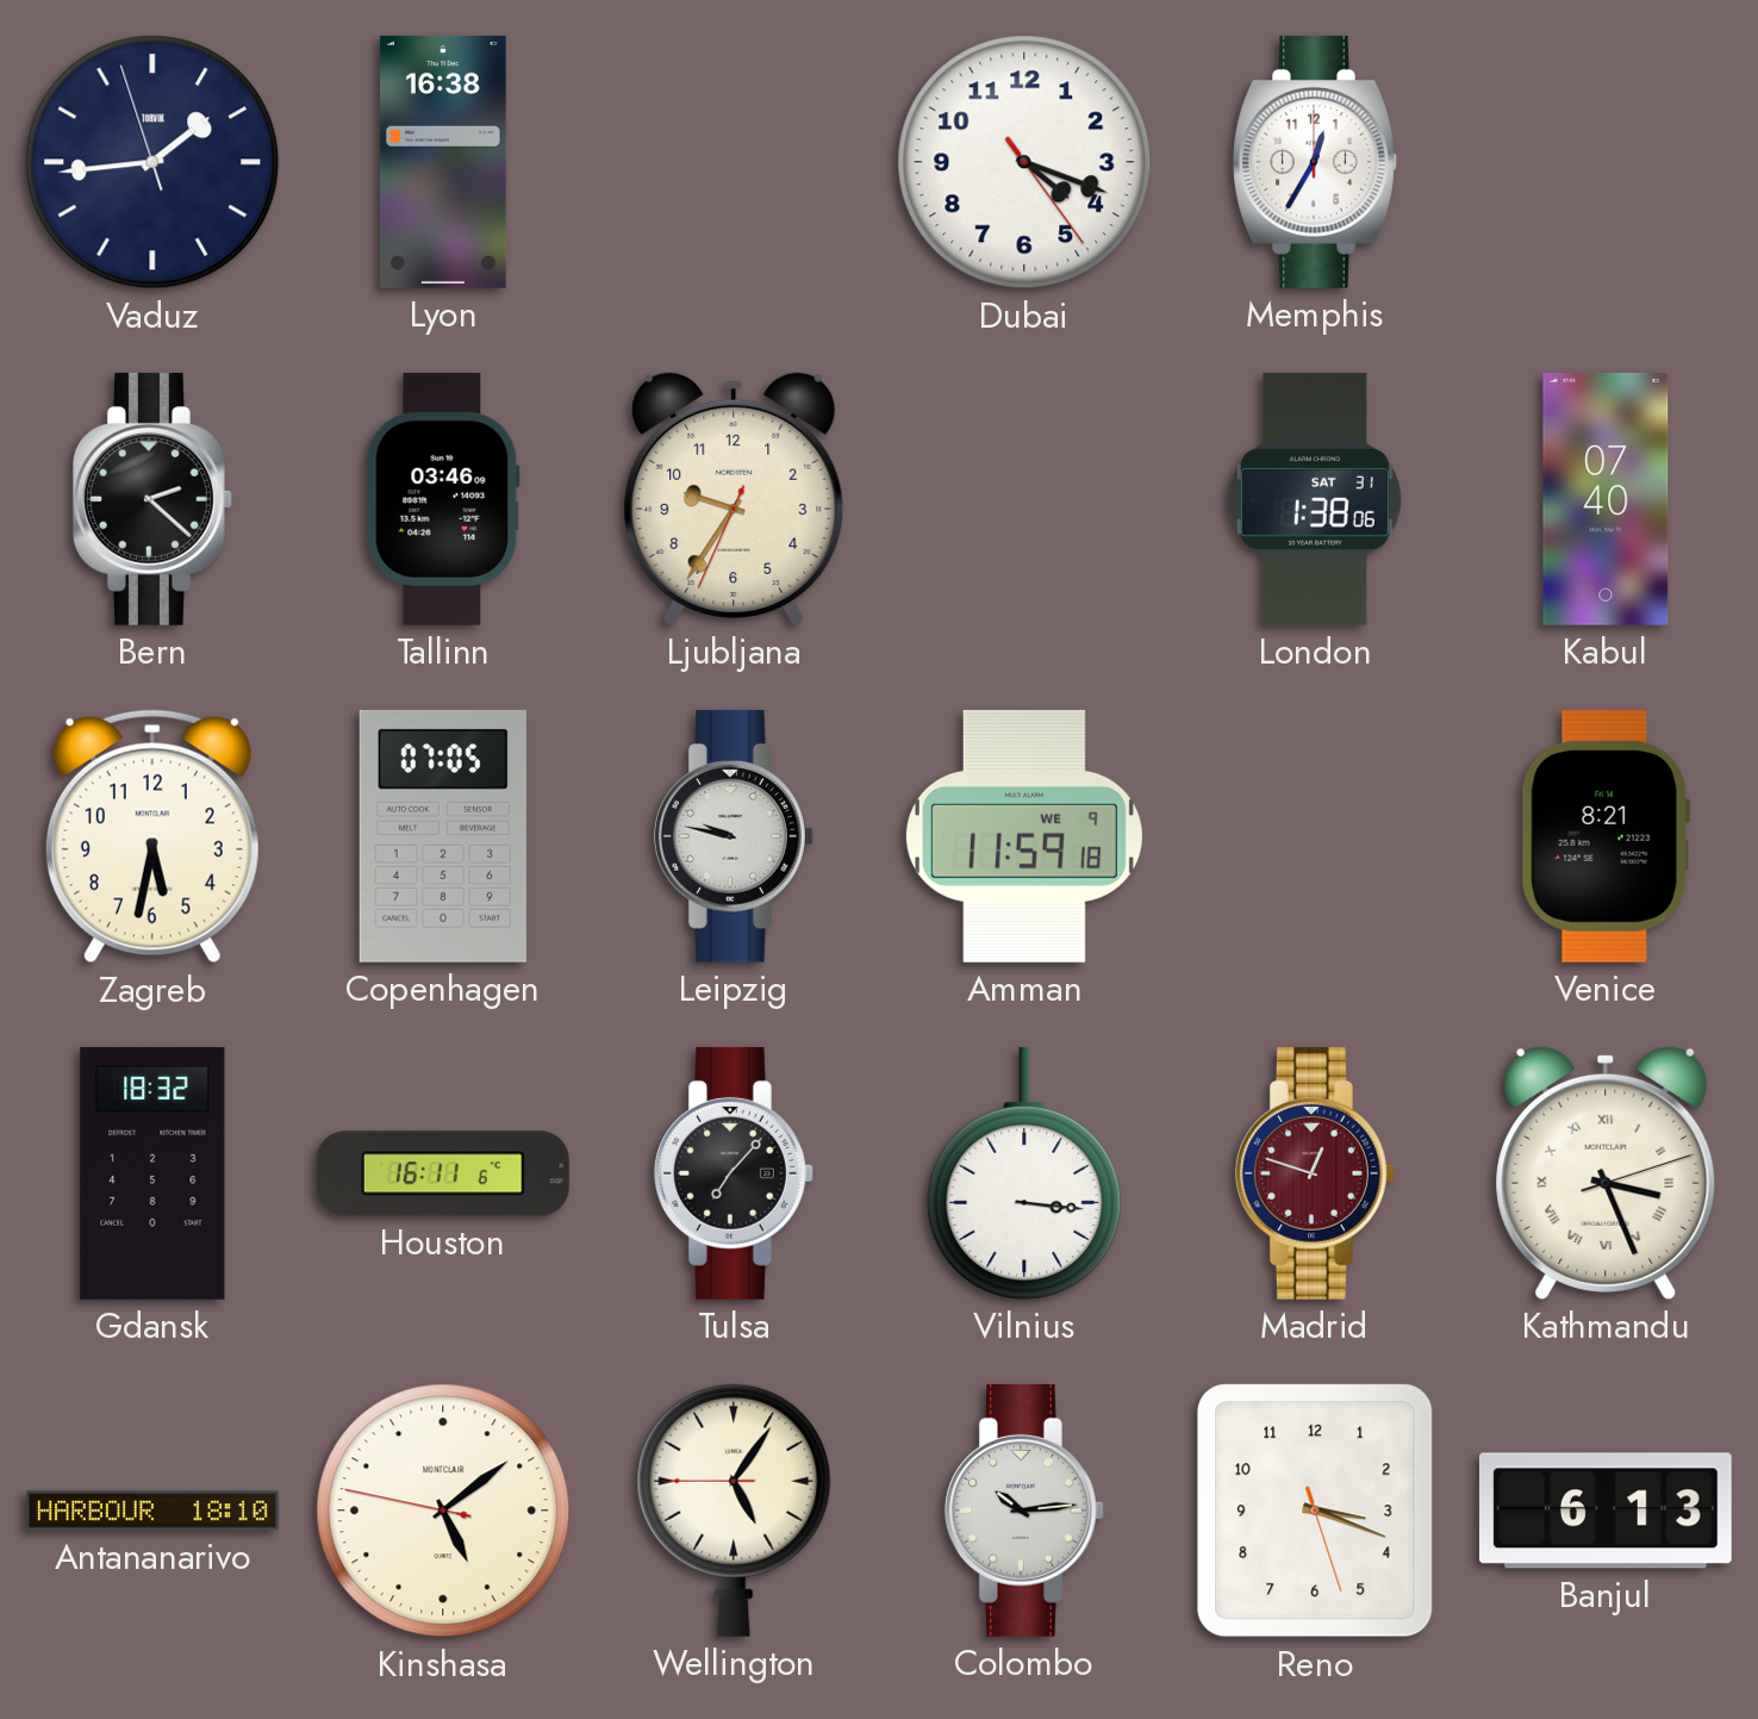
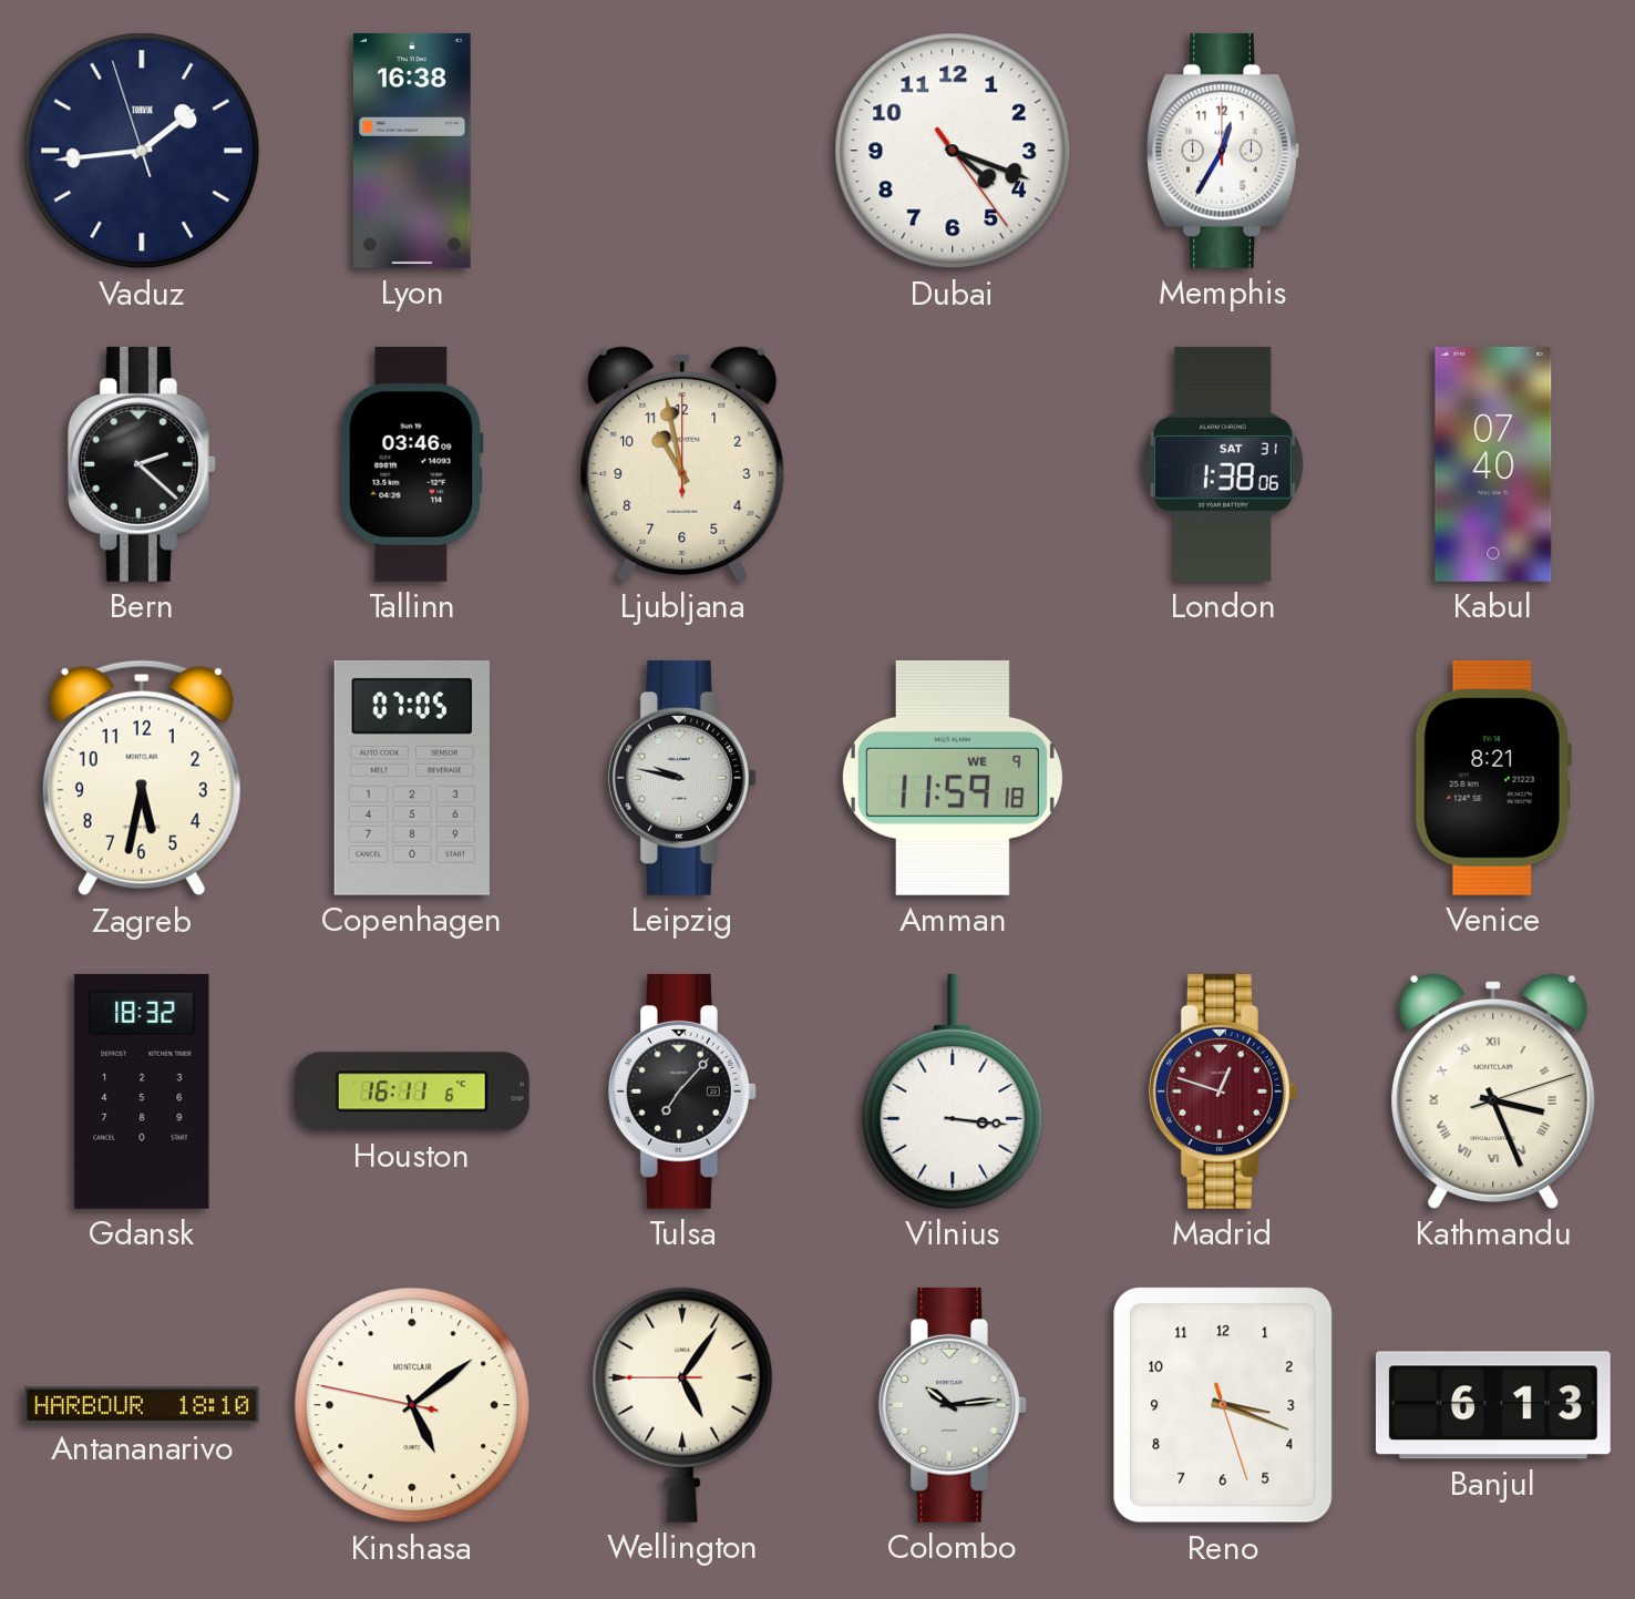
Ljubljana: 9:35 -> 10:58
